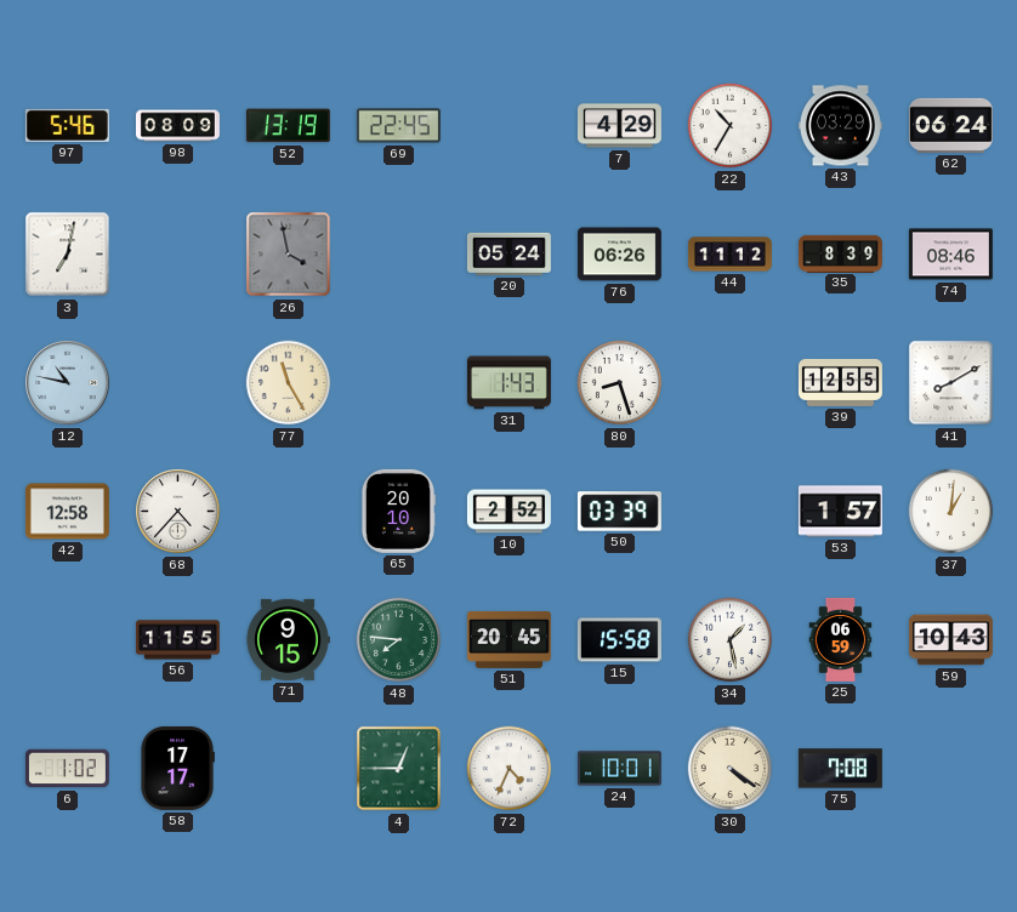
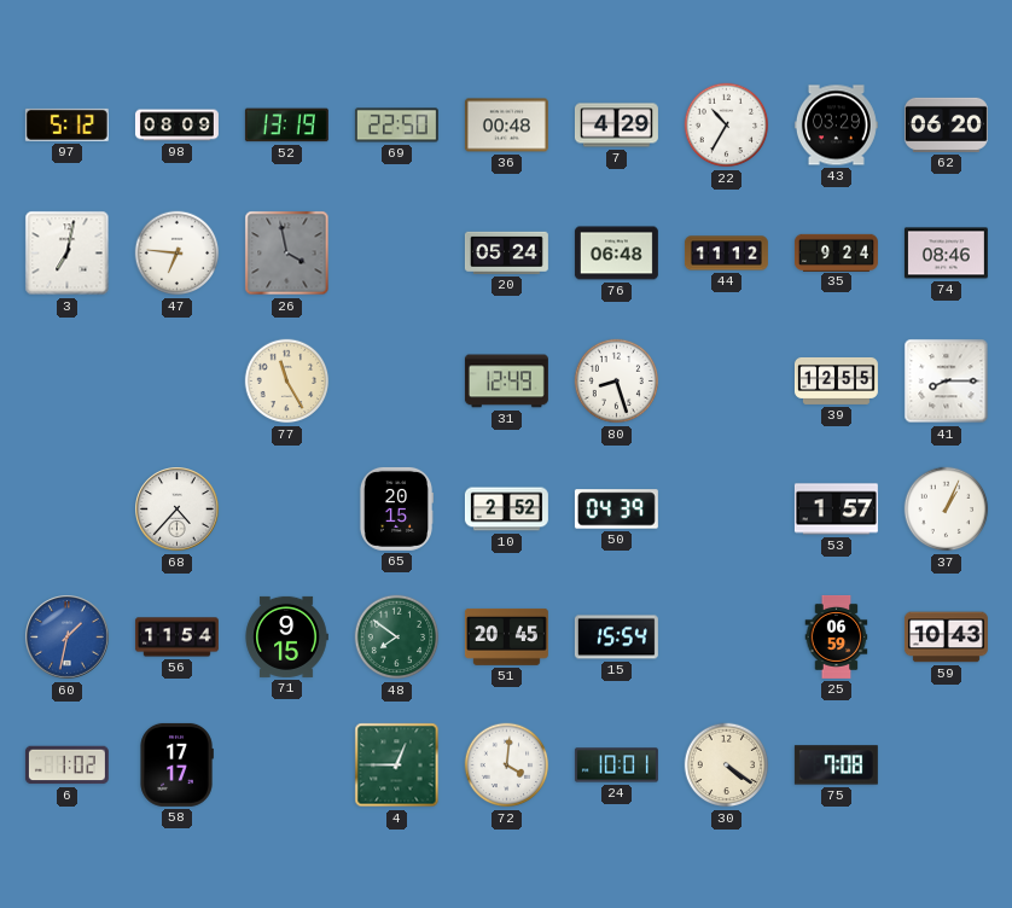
97: 5:46 -> 5:12
69: 22:45 -> 22:50
36: none -> 00:48
62: 06:24 -> 06:20
47: none -> 6:46
76: 06:26 -> 06:48
35: 8:39 -> 9:24
12: 10:47 -> none
31: 1:43 -> 12:49
41: 8:10 -> 8:15
42: 12:58 -> none
65: 20:10 -> 20:15
50: 03:39 -> 04:39
37: 1:01 -> 1:04
60: none -> 1:32
56: 11:55 -> 11:54
48: 7:46 -> 7:51
15: 15:58 -> 15:54
34: 1:28 -> none
72: 4:34 -> 4:01
